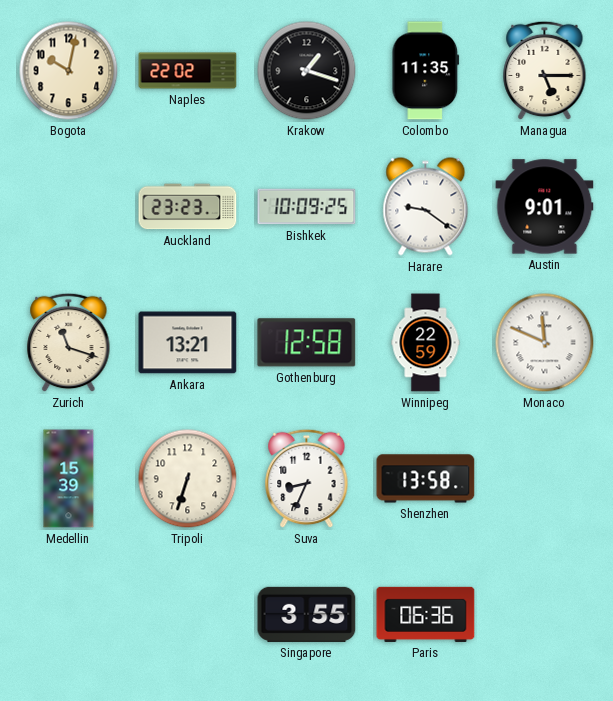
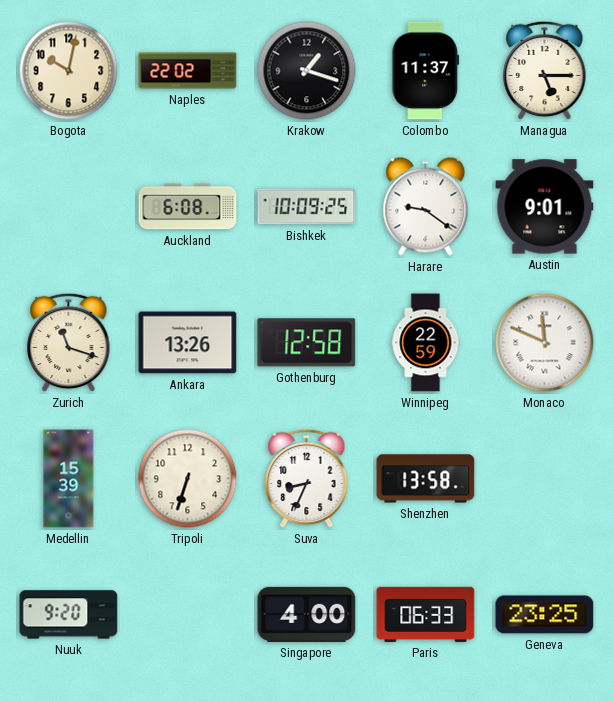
Colombo: 11:35 -> 11:37
Auckland: 23:23 -> 6:08
Ankara: 13:21 -> 13:26
Nuuk: none -> 9:20
Singapore: 3:55 -> 4:00
Paris: 06:36 -> 06:33
Geneva: none -> 23:25
